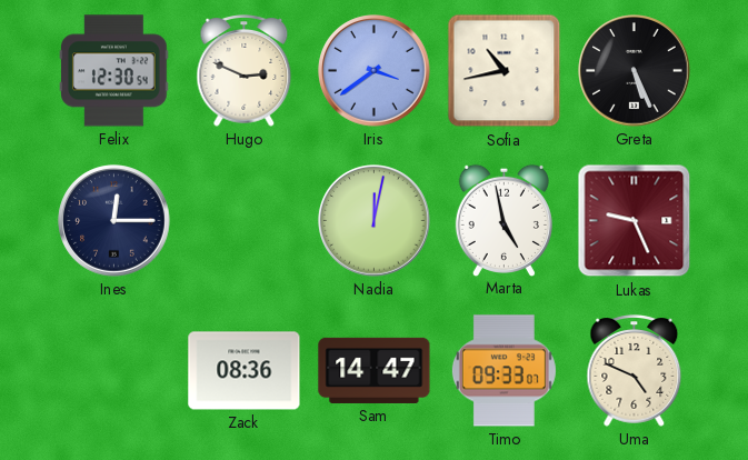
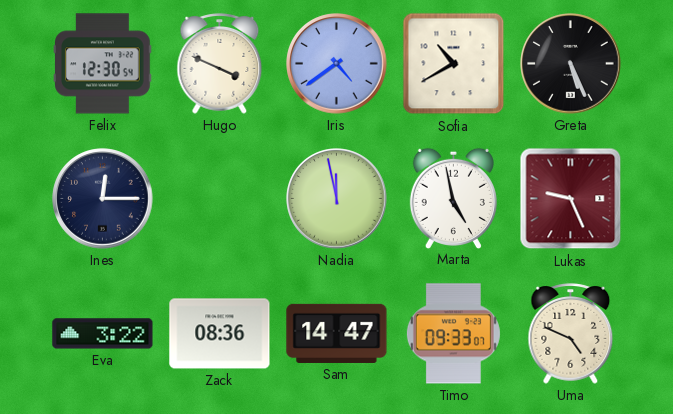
Hugo: 2:49 -> 3:49
Iris: 3:39 -> 4:39
Sofia: 10:43 -> 10:40
Nadia: 12:02 -> 11:58
Eva: none -> 3:22
